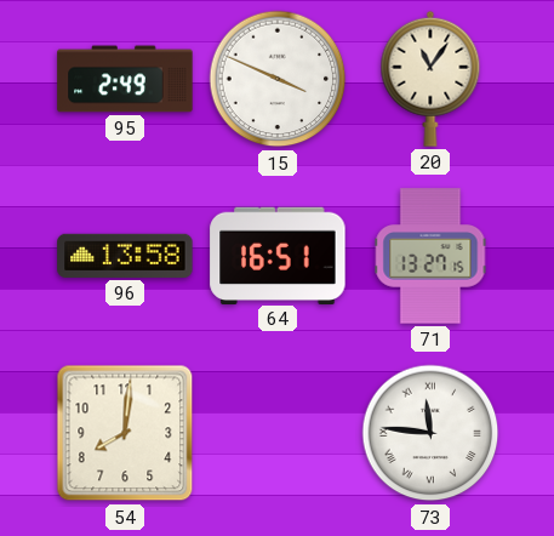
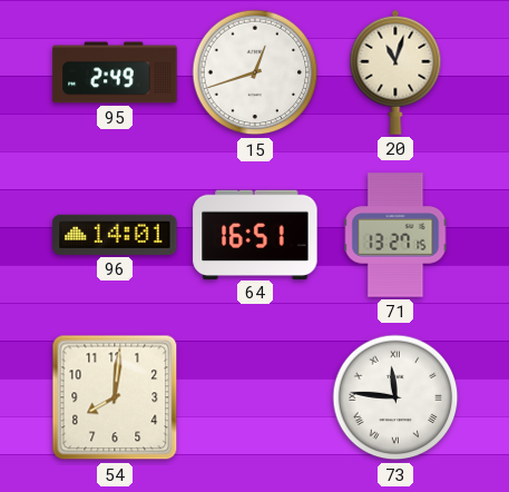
15: 3:49 -> 12:42
20: 11:06 -> 11:03
96: 13:58 -> 14:01
